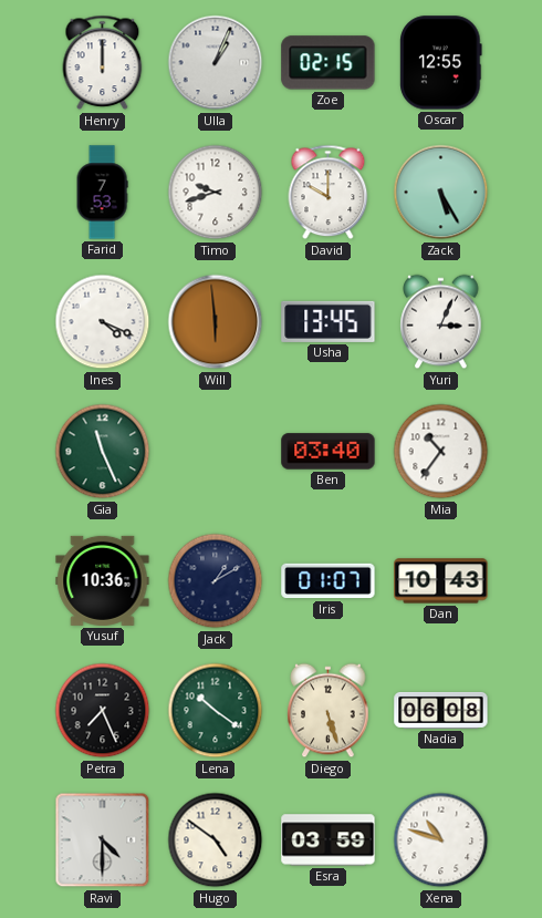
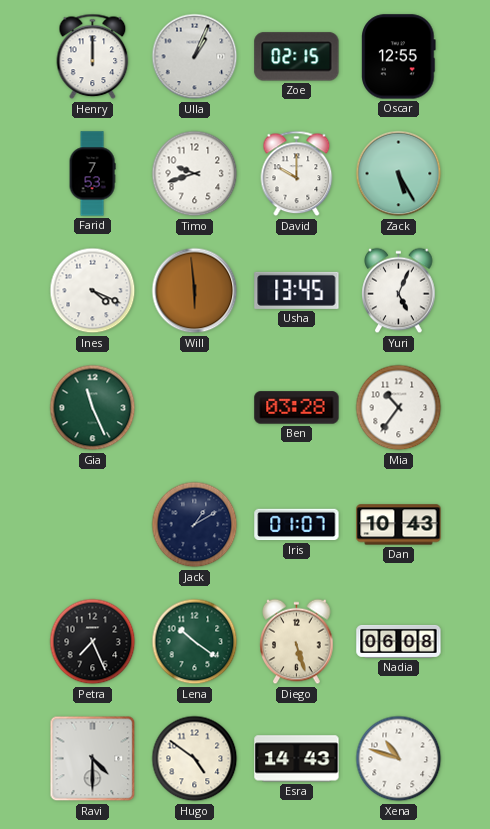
Yuri: 3:04 -> 5:04
Ben: 03:40 -> 03:28
Yusuf: 10:36 -> none
Esra: 03:59 -> 14:43
